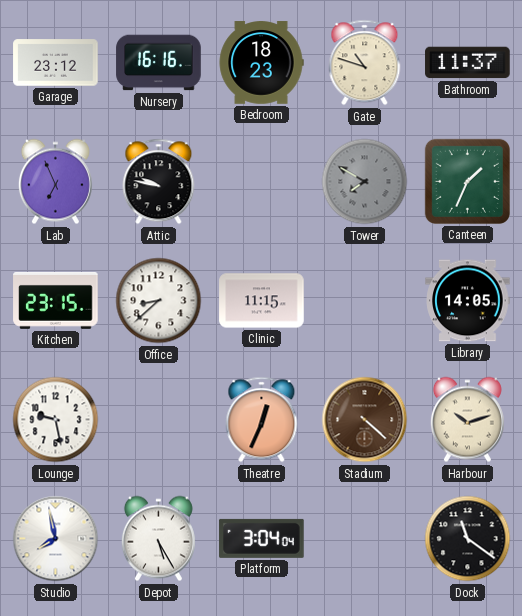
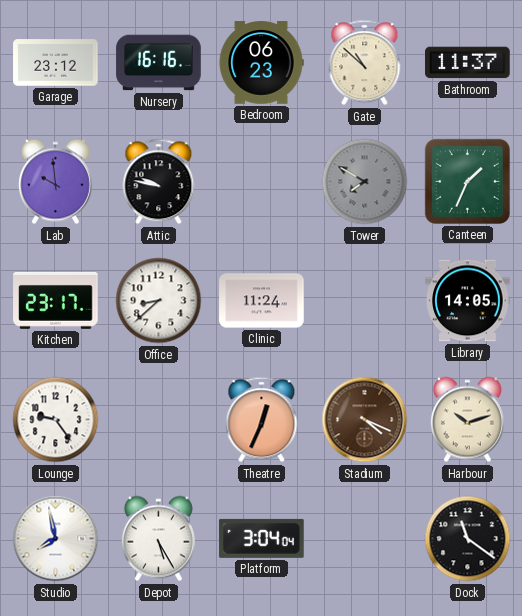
Bedroom: 18:23 -> 06:23
Gate: 10:48 -> 10:52
Lab: 6:56 -> 9:59
Kitchen: 23:15 -> 23:17
Clinic: 11:15 -> 11:24
Lounge: 9:28 -> 9:24
Stadium: 4:22 -> 4:19
